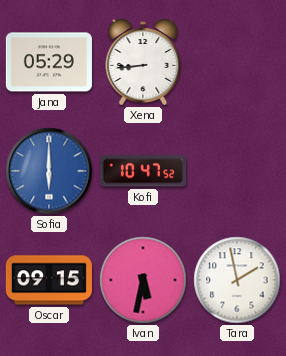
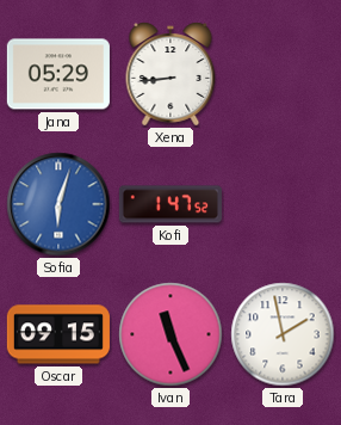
Sofia: 6:00 -> 6:03
Kofi: 10:47 -> 1:47
Ivan: 5:32 -> 11:26
